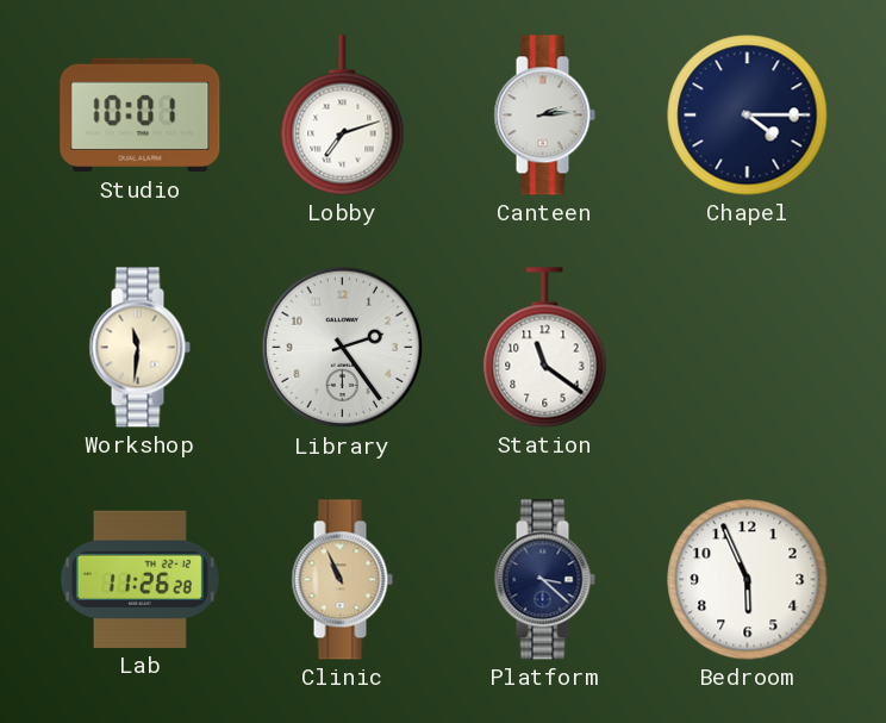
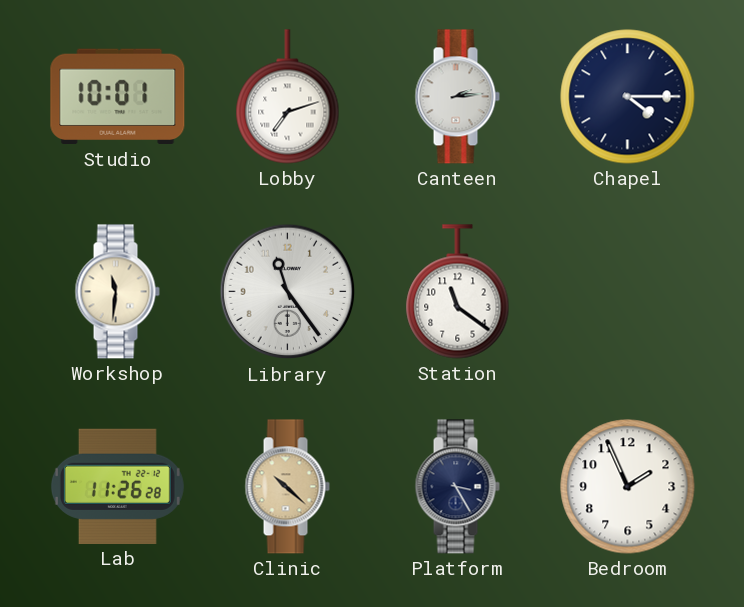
Library: 2:24 -> 11:24
Clinic: 10:56 -> 10:22
Platform: 3:22 -> 3:25
Bedroom: 5:56 -> 1:56
